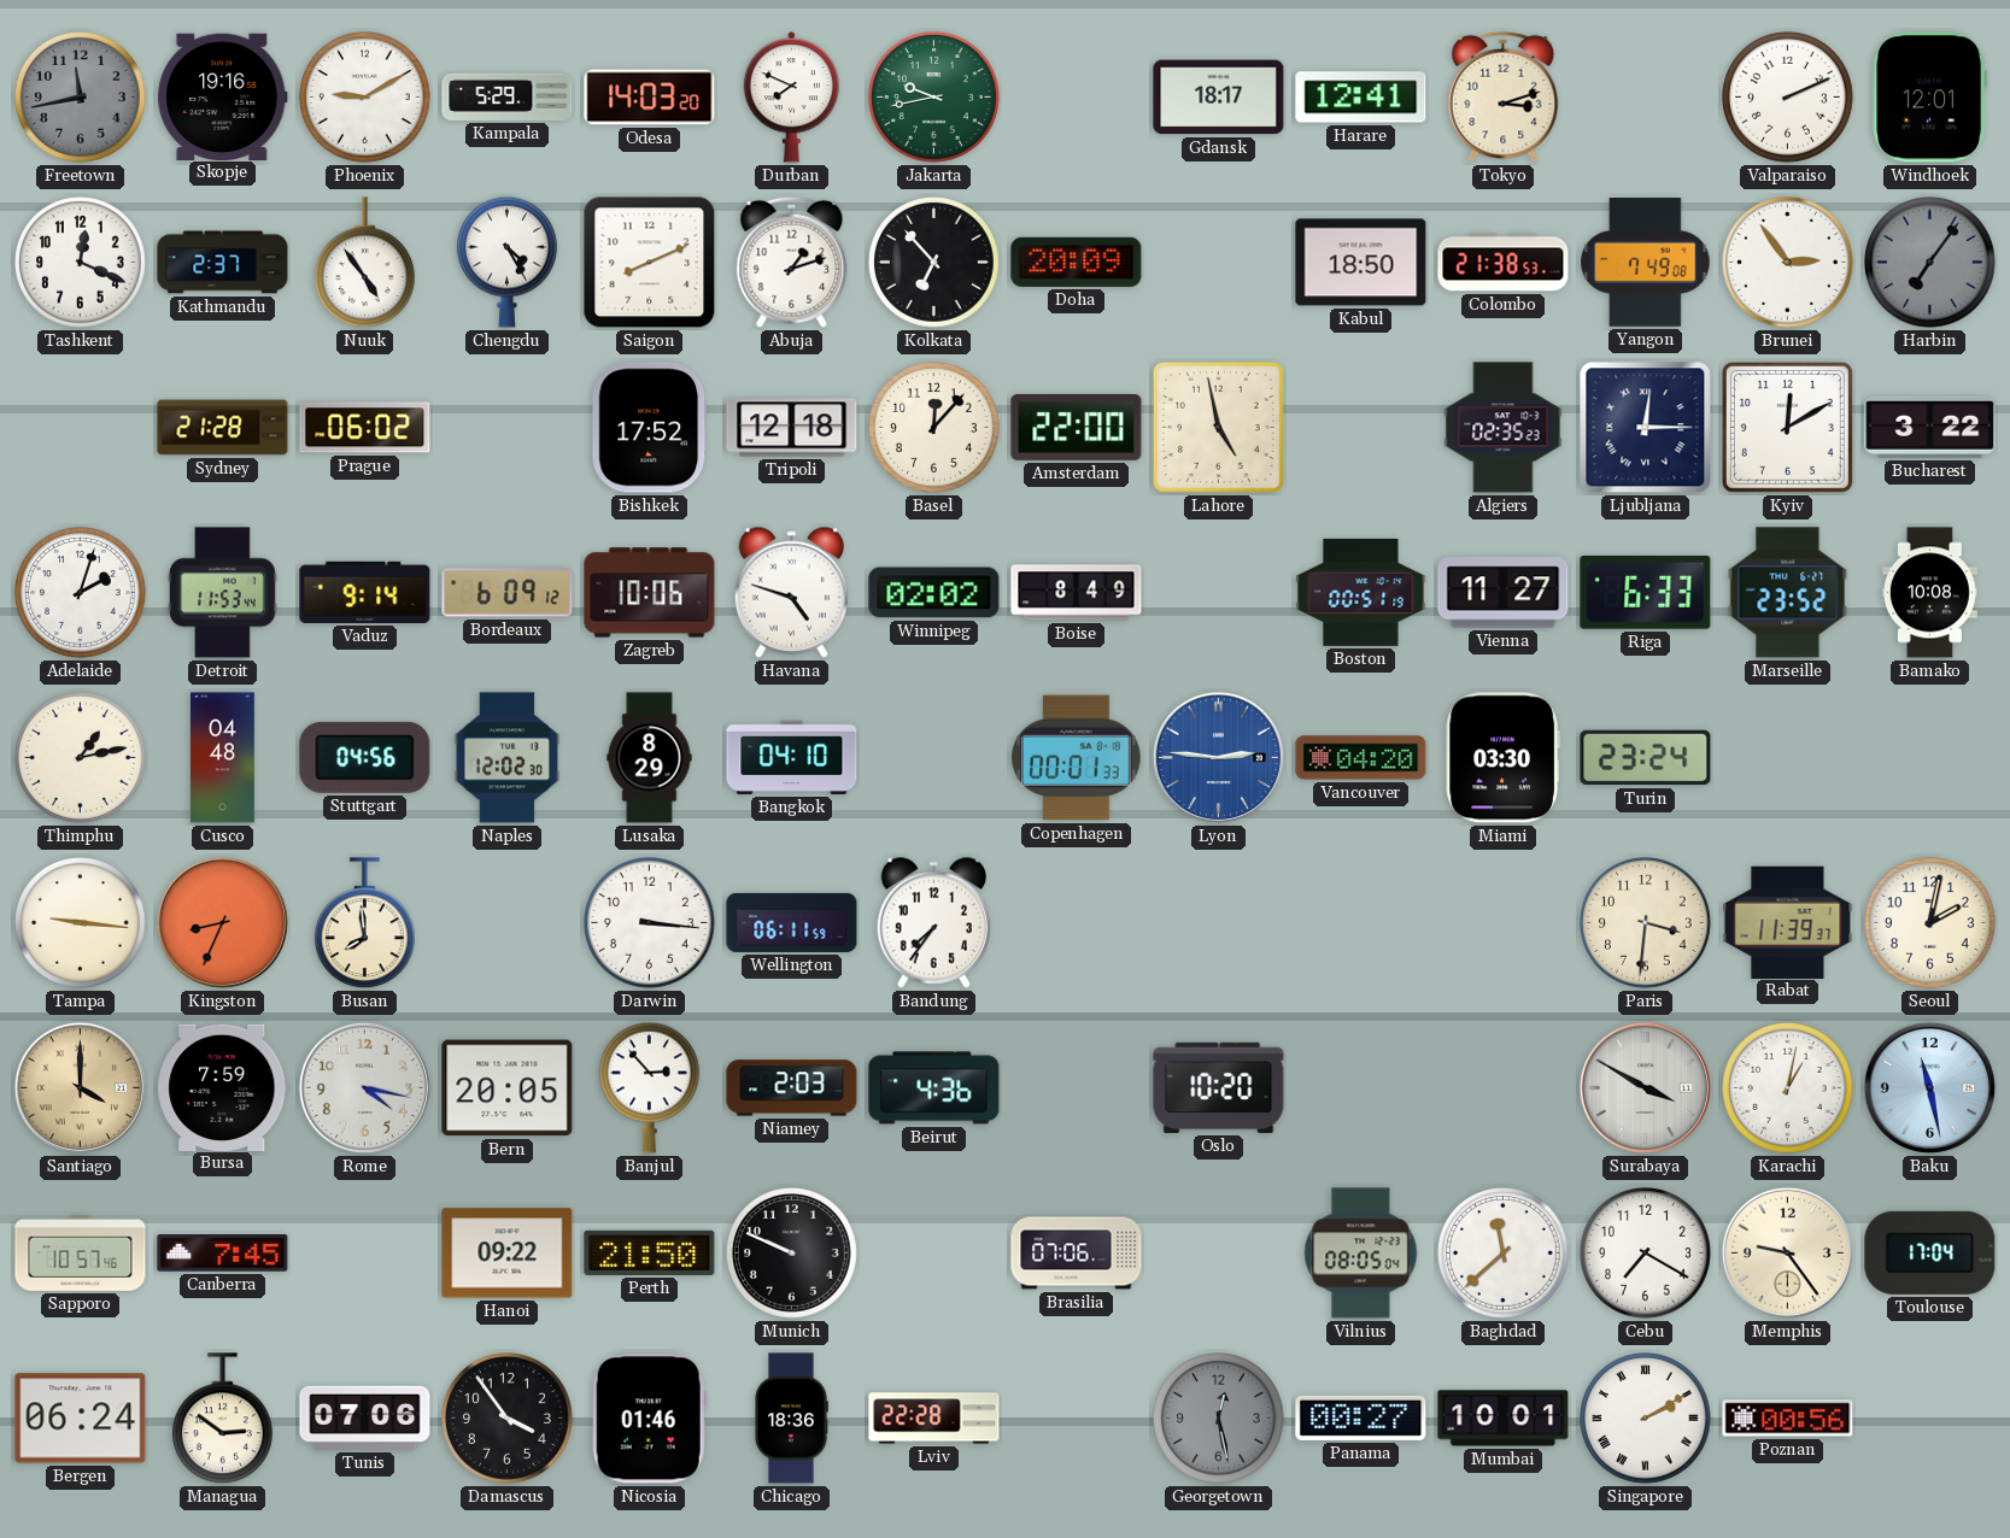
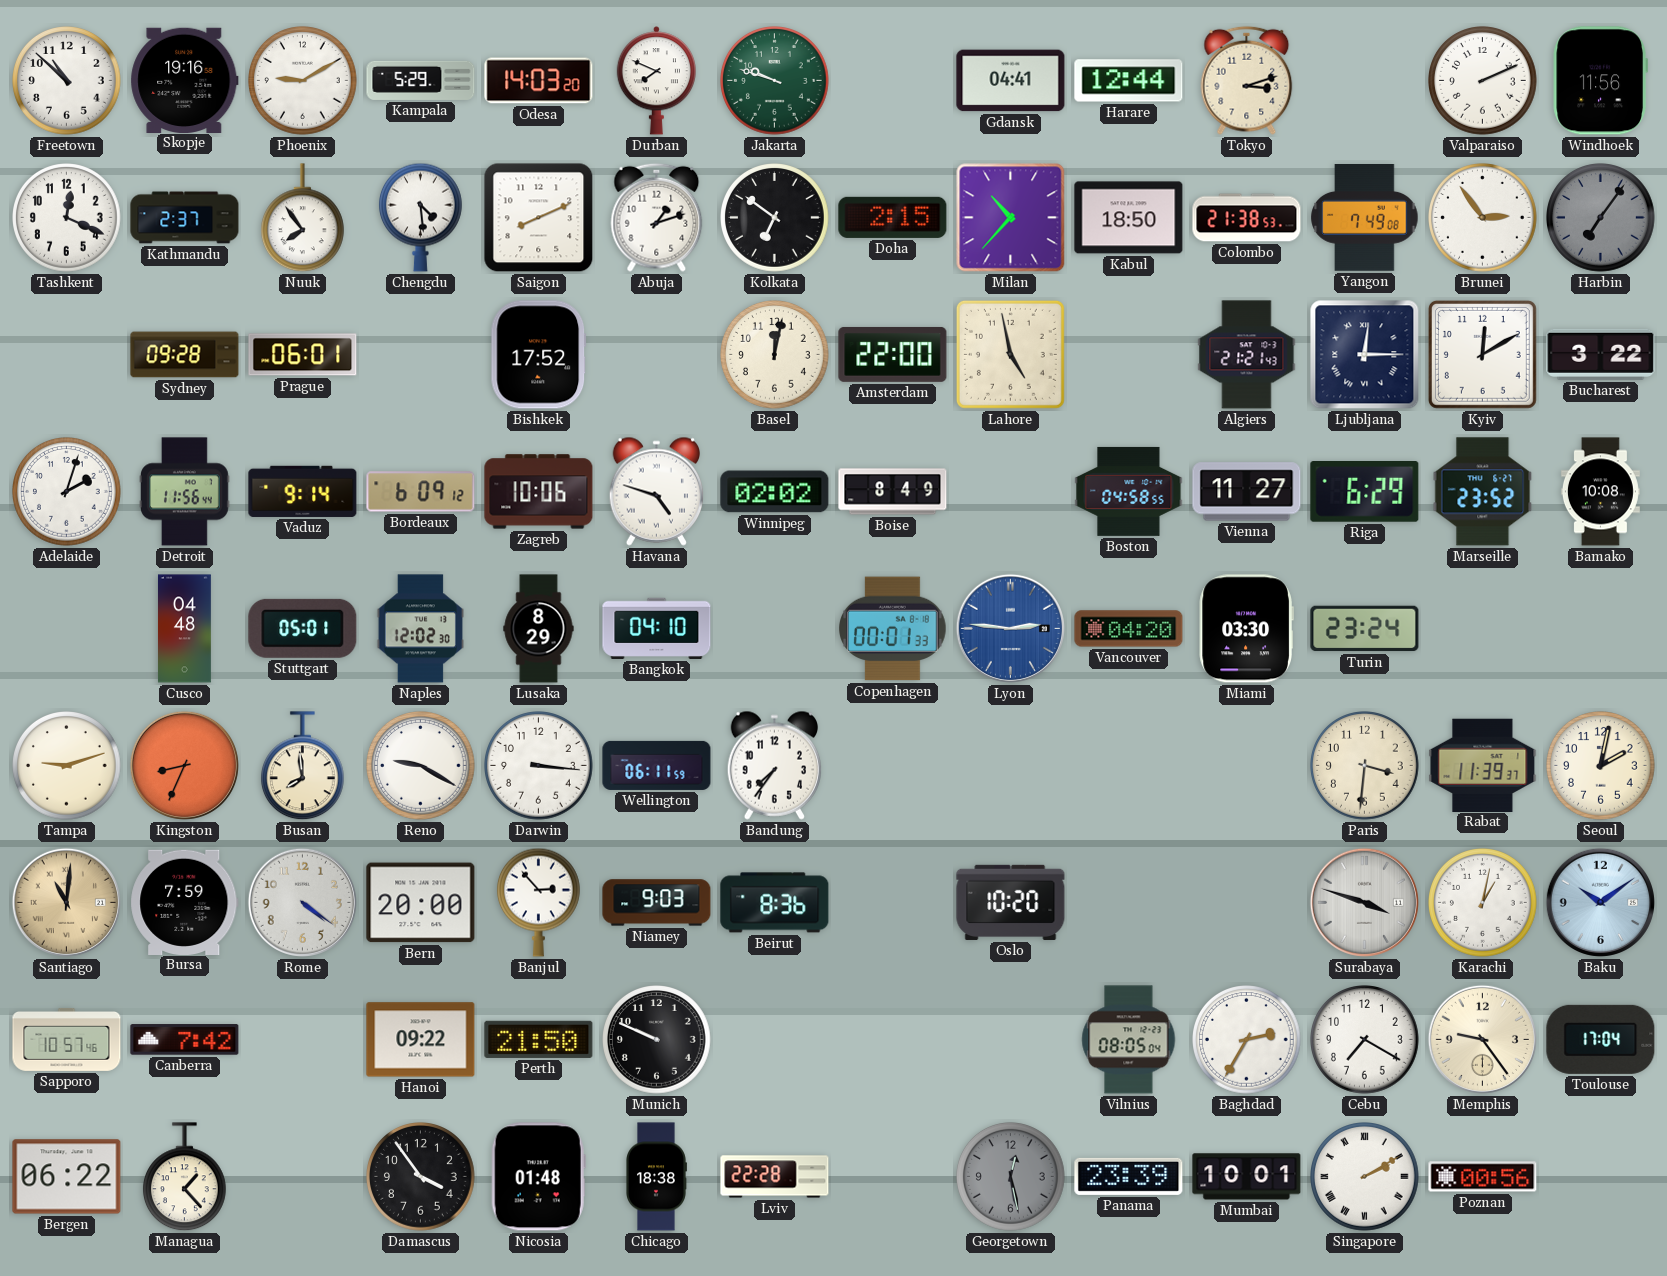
Freetown: 11:43 -> 10:52
Freetown dial: grey -> white
Jakarta: 9:43 -> 9:48
Gdansk: 18:17 -> 04:41
Harare: 12:41 -> 12:44
Windhoek: 12:01 -> 11:56
Nuuk: 4:54 -> 7:54
Chengdu: 4:25 -> 4:29
Kolkata: 6:53 -> 6:51
Doha: 20:09 -> 2:15
Milan: none -> 10:37
Sydney: 21:28 -> 09:28
Prague: 06:02 -> 06:01
Tripoli: 12:18 -> none
Basel: 12:07 -> 12:02
Algiers: 02:35 -> 21:21
Detroit: 11:53 -> 11:56
Boston: 00:51 -> 04:58
Riga: 6:33 -> 6:29
Thimphu: 1:13 -> none
Stuttgart: 04:56 -> 05:01
Tampa: 9:16 -> 9:12
Reno: none -> 9:20
Santiago: 4:00 -> 11:01
Rome: 4:17 -> 4:21
Bern: 20:05 -> 20:00
Niamey: 2:03 -> 9:03
Beirut: 4:36 -> 8:36
Surabaya: 3:50 -> 3:48
Baku: 11:28 -> 10:09
Canberra: 7:45 -> 7:42
Brasilia: 07:06 -> none
Baghdad: 11:38 -> 2:35
Bergen: 06:24 -> 06:22
Managua: 2:51 -> 1:23
Tunis: 07:06 -> none
Nicosia: 01:46 -> 01:48
Chicago: 18:36 -> 18:38
Panama: 00:27 -> 23:39
